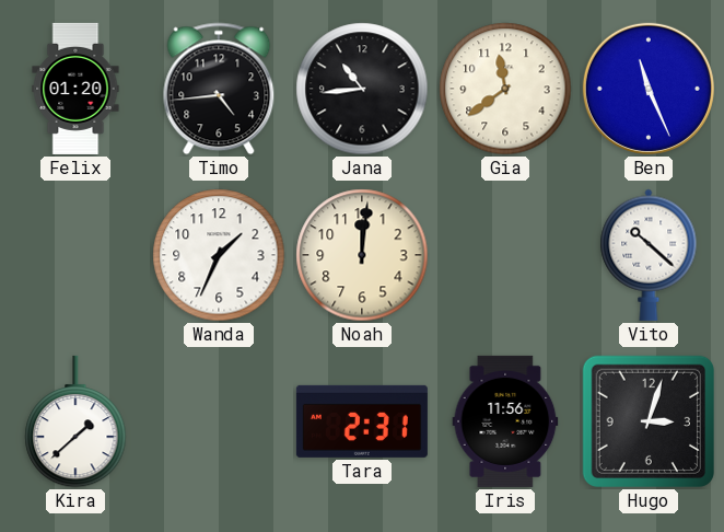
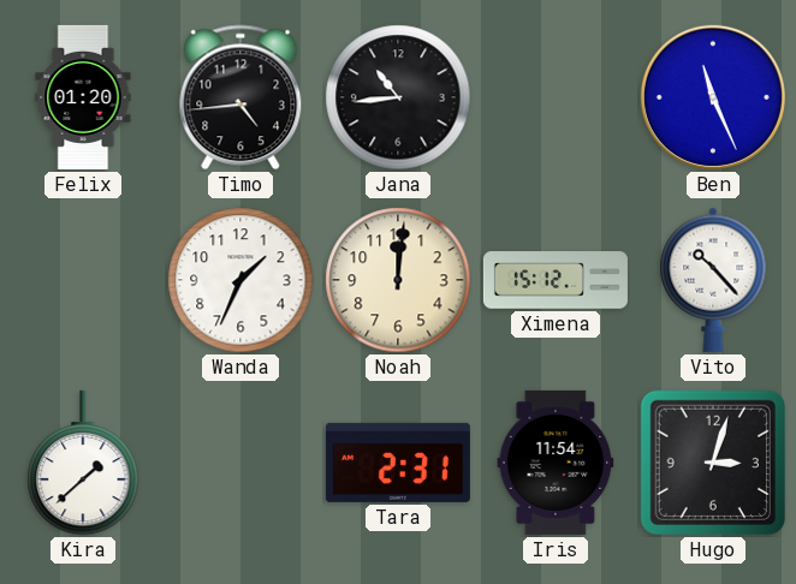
Gia: 11:39 -> none
Ximena: none -> 15:12
Vito: 10:22 -> 10:23
Iris: 11:56 -> 11:54
